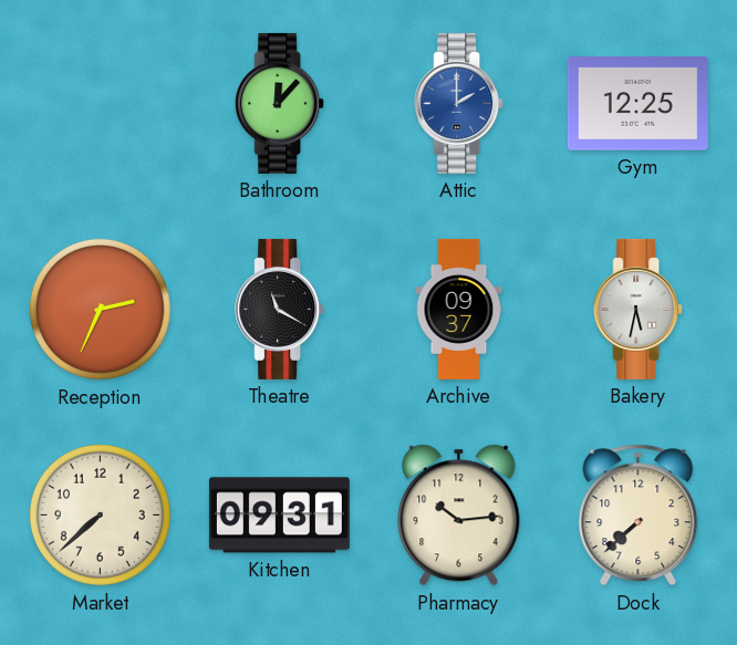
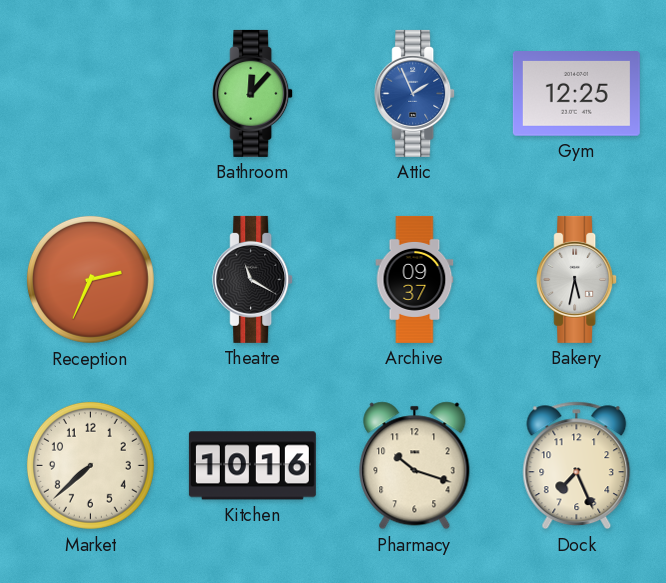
Attic: 2:00 -> 1:56
Kitchen: 09:31 -> 10:16
Pharmacy: 10:14 -> 10:18
Dock: 7:38 -> 7:26
